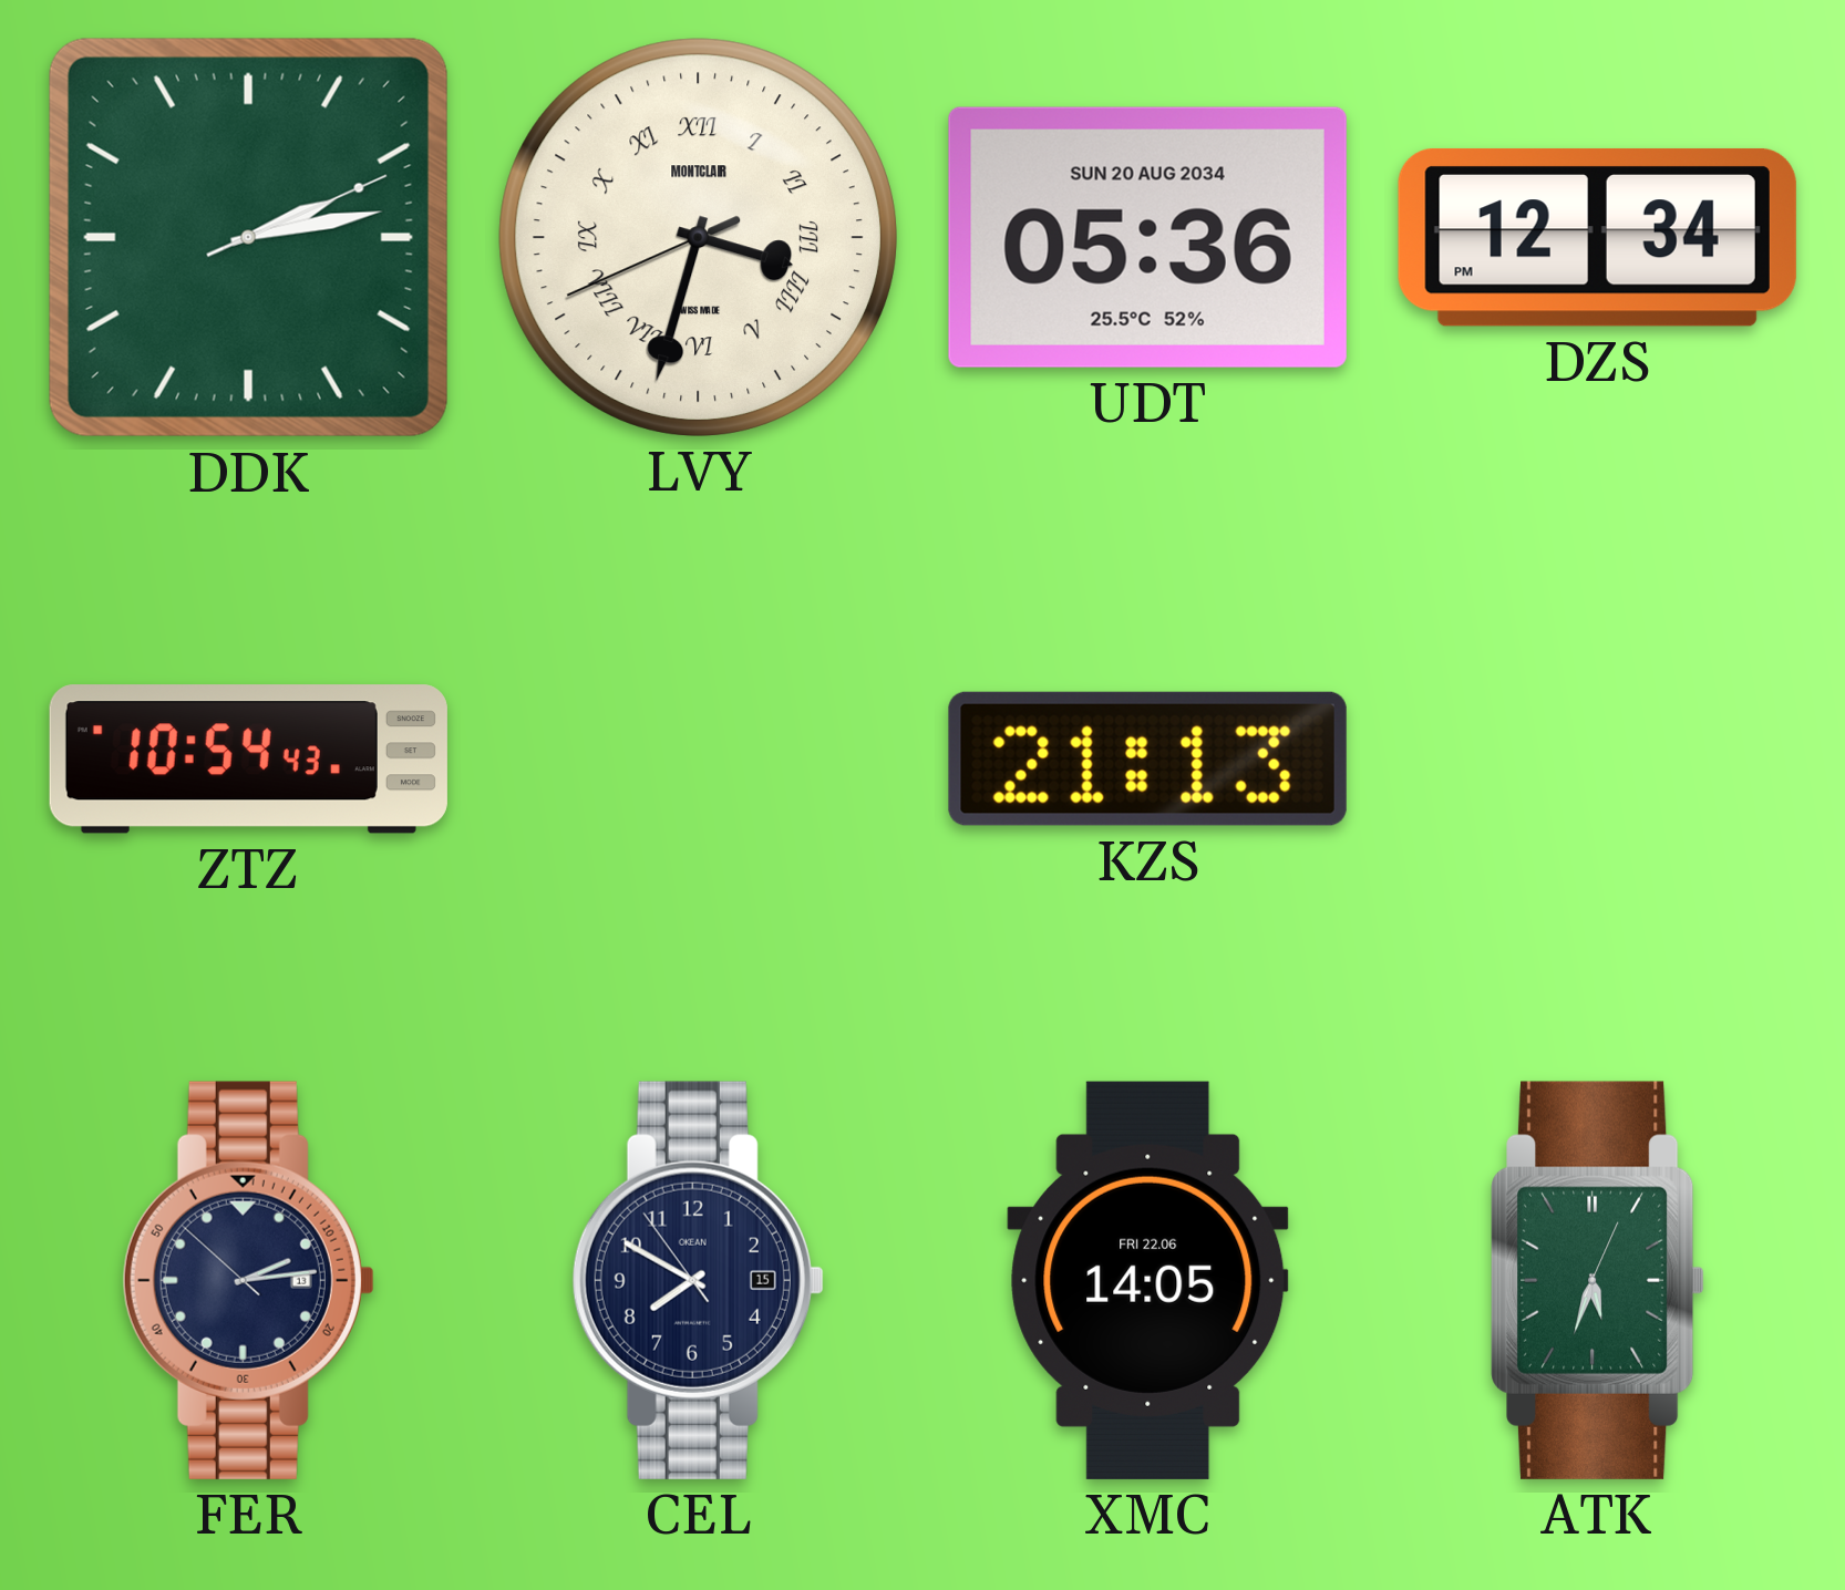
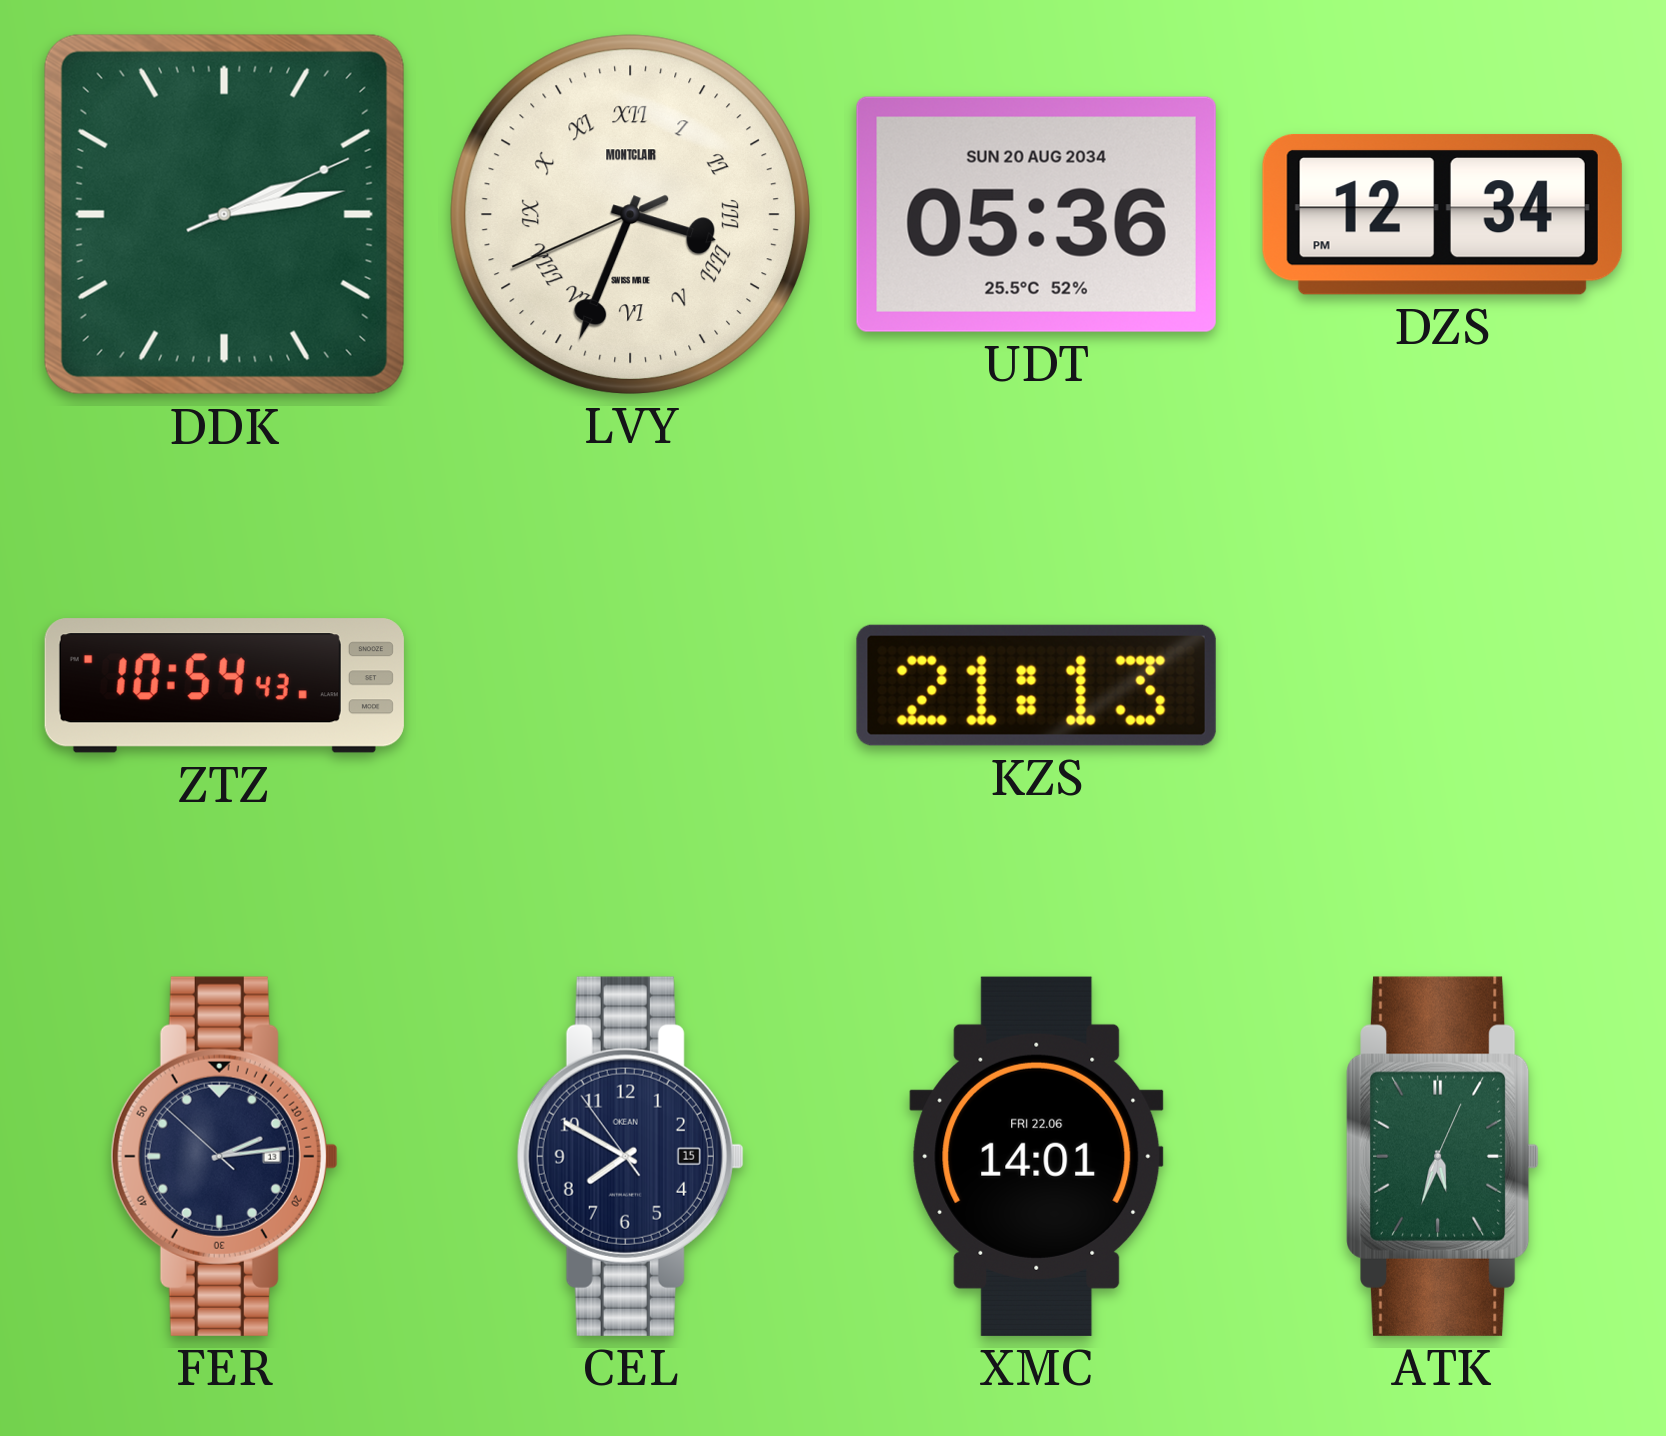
LVY: 3:32 -> 3:33
XMC: 14:05 -> 14:01
